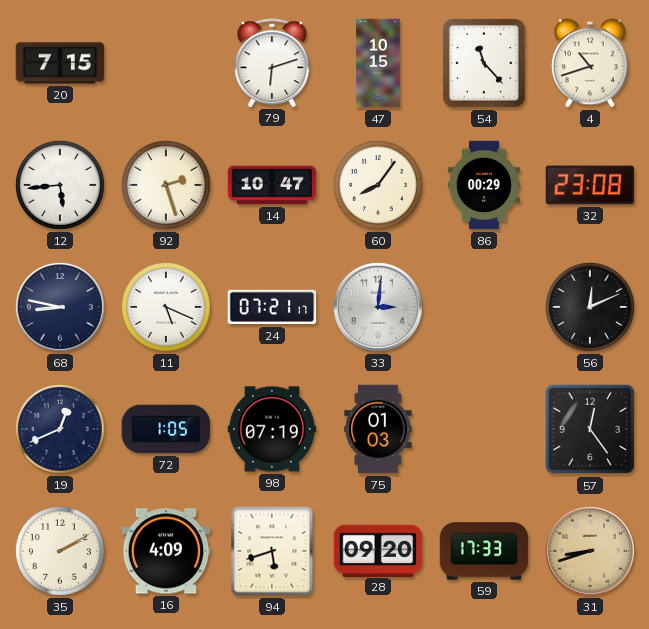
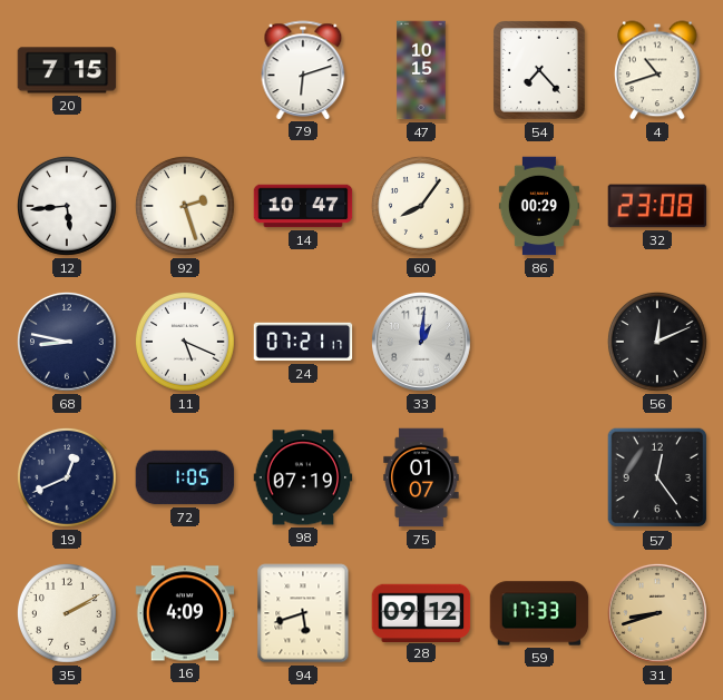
54: 11:23 -> 7:23
33: 3:01 -> 1:01
75: 01:03 -> 01:07
28: 09:20 -> 09:12
